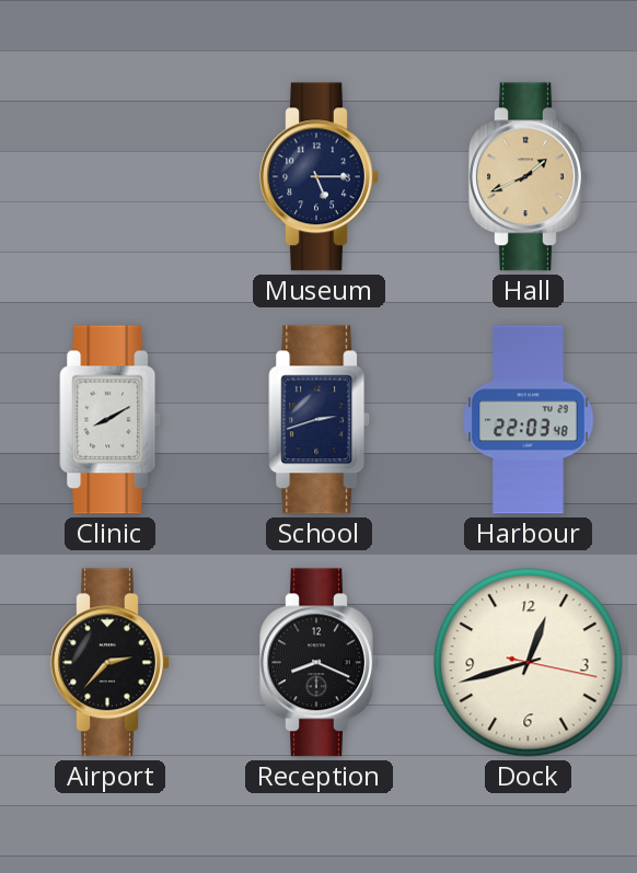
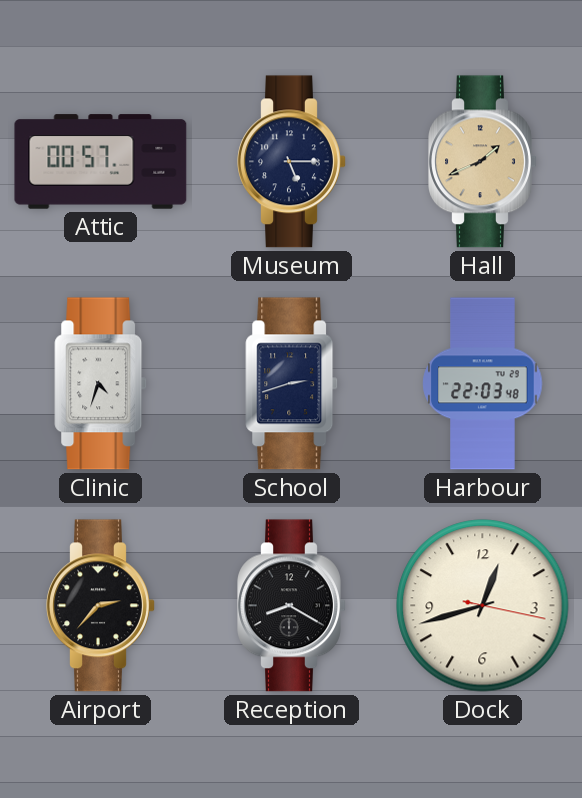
Attic: none -> 00:57
Clinic: 8:10 -> 4:33
Reception: 8:19 -> 8:20
